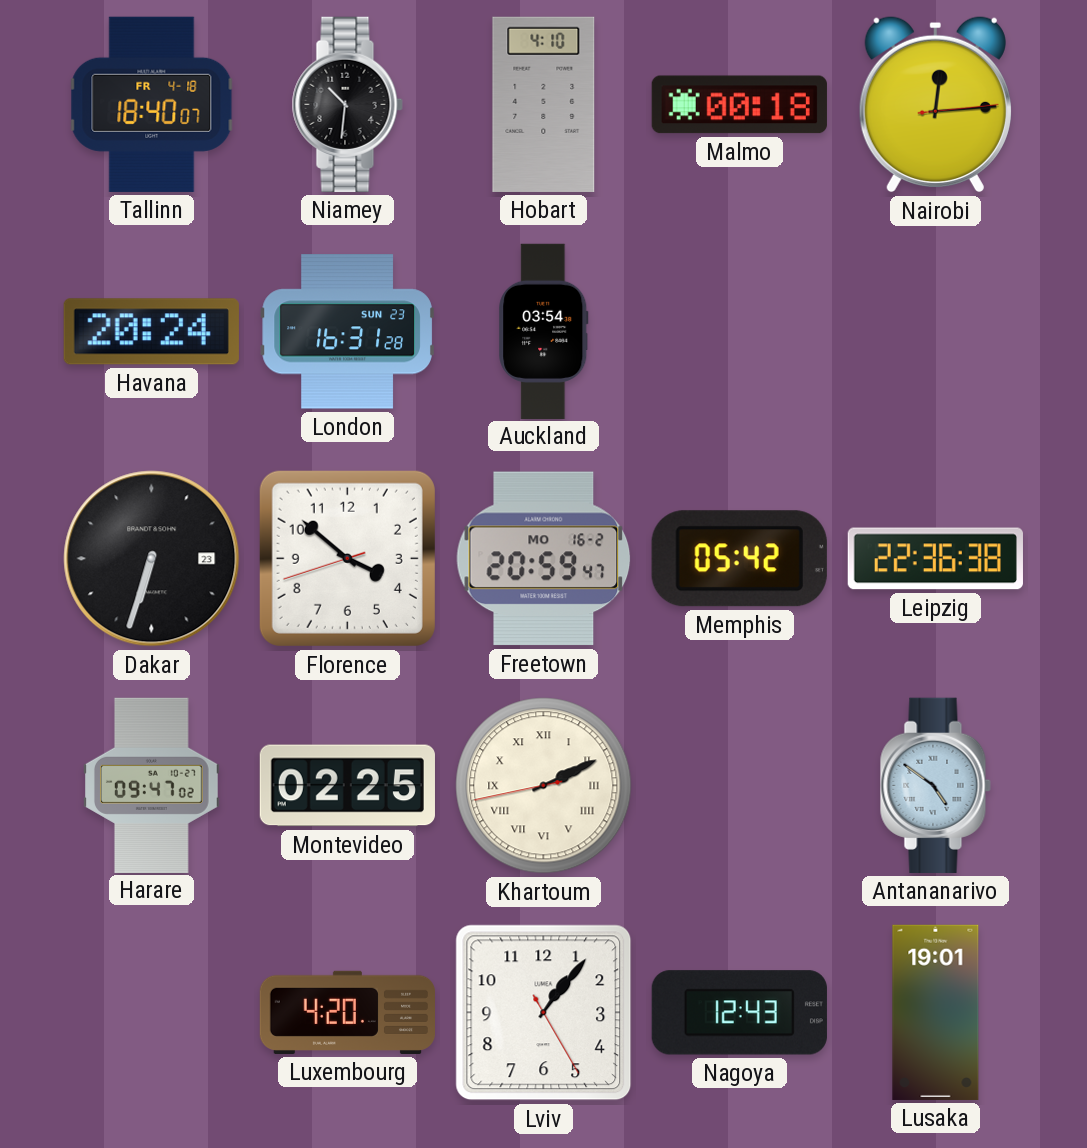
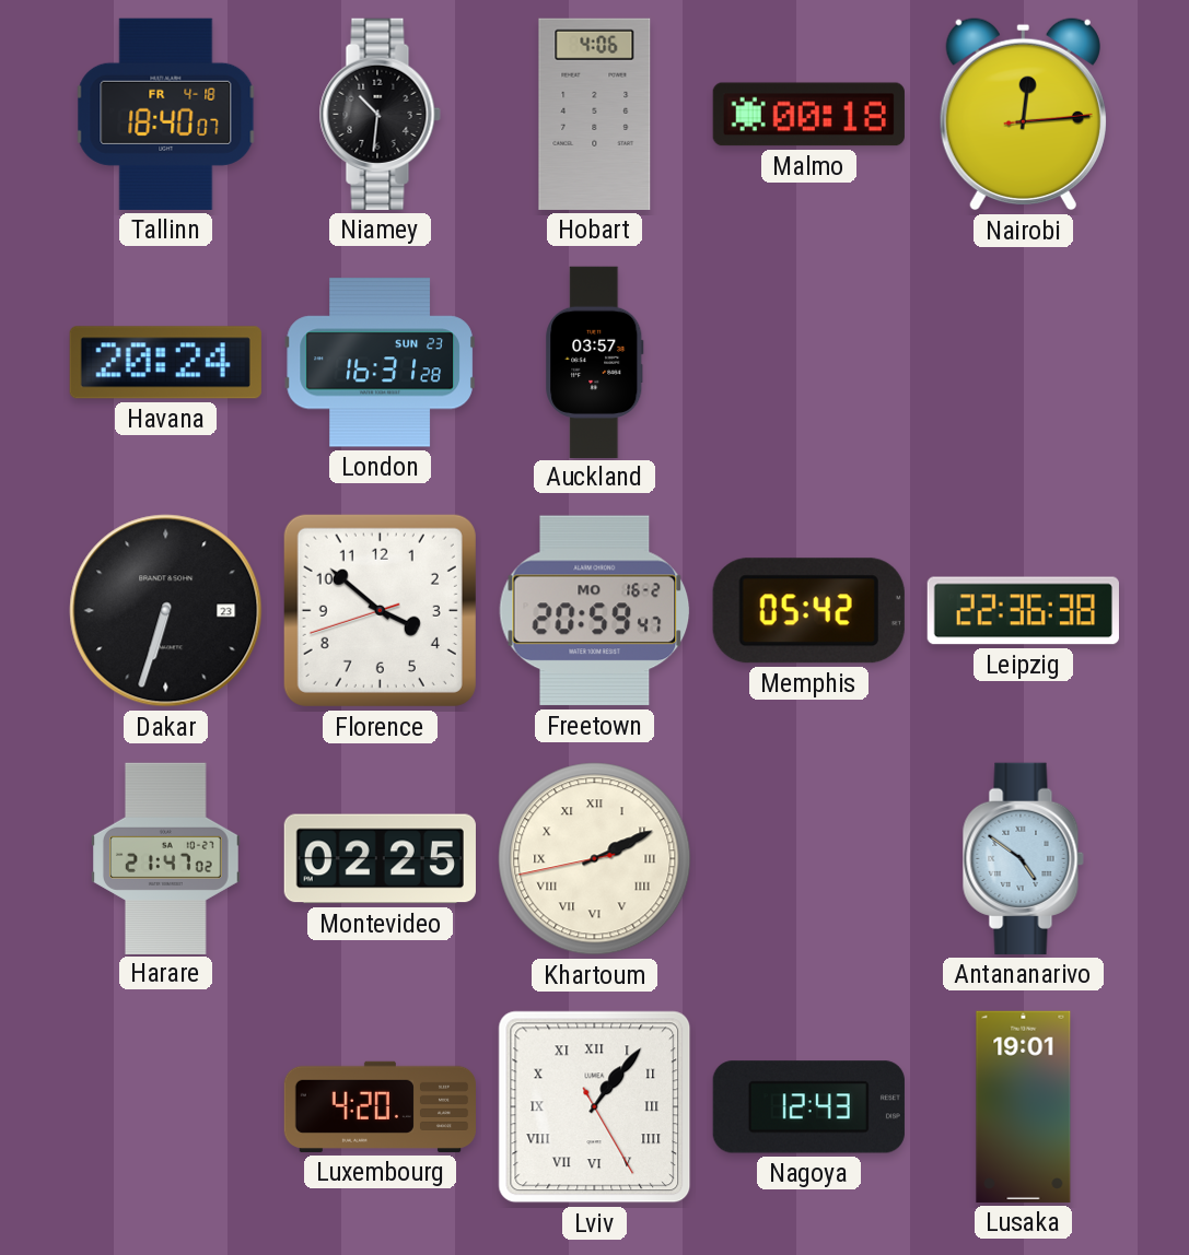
Hobart: 4:10 -> 4:06
Auckland: 03:54 -> 03:57
Harare: 09:47 -> 21:47
Lviv numerals: Arabic -> Roman
